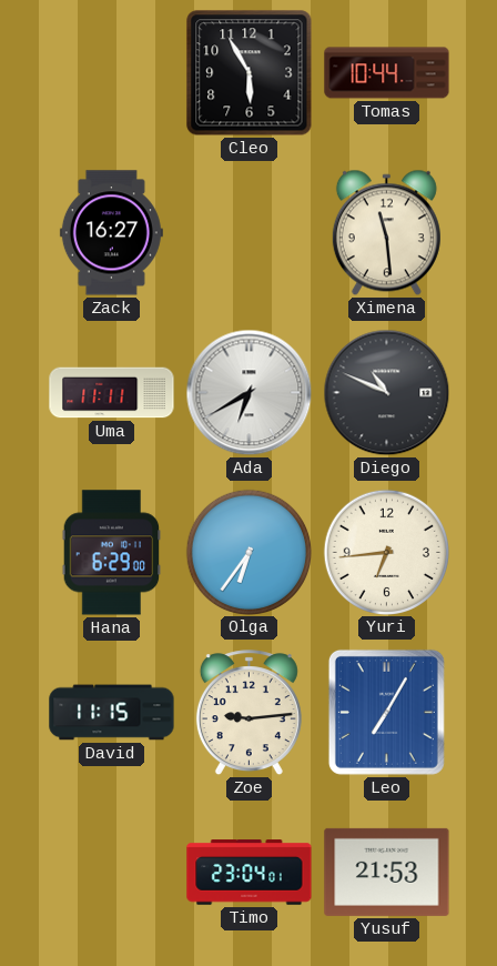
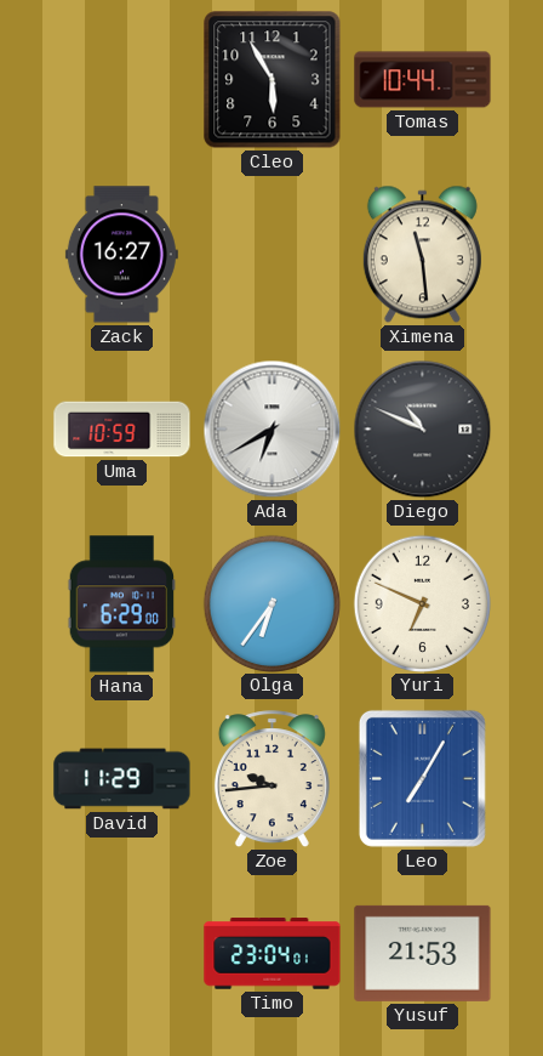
Uma: 11:11 -> 10:59
Yuri: 6:44 -> 6:49
David: 11:15 -> 11:29
Zoe: 9:14 -> 9:44
